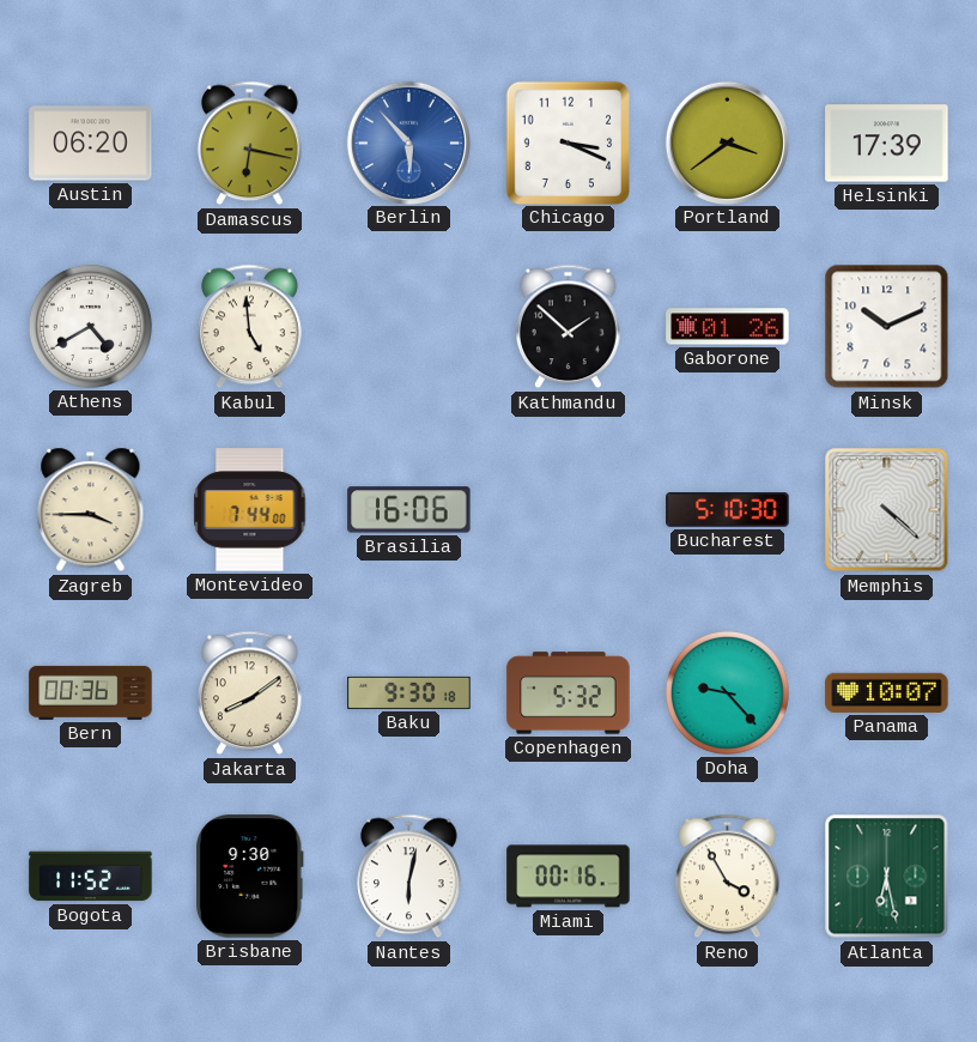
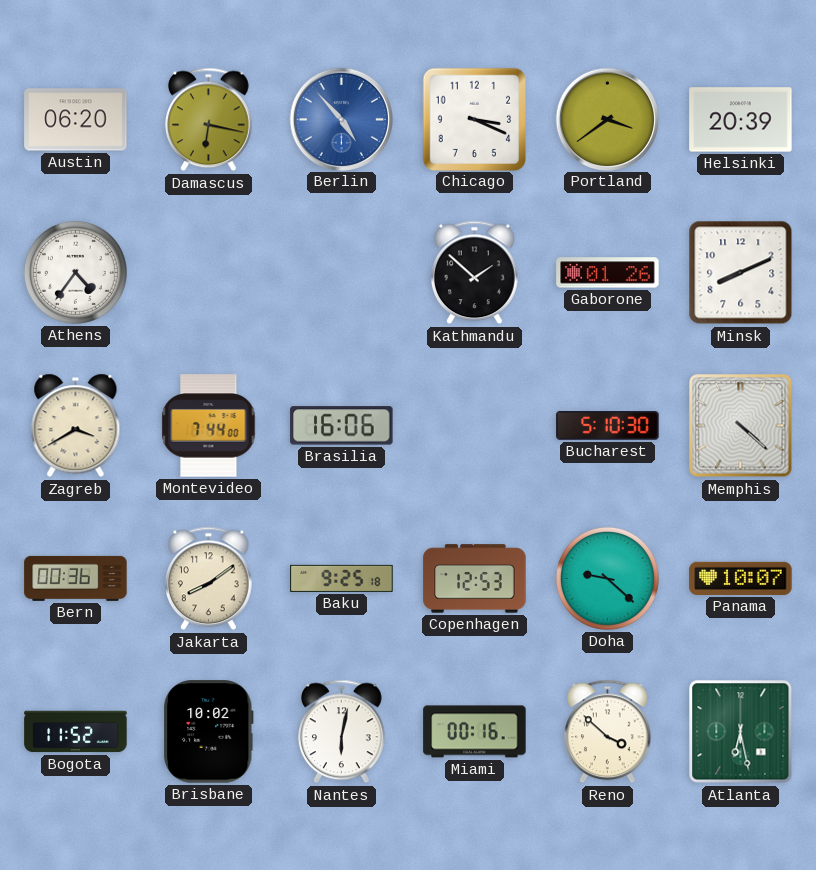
Berlin: 5:53 -> 4:53
Helsinki: 17:39 -> 20:39
Athens: 4:40 -> 4:36
Kabul: 4:59 -> none
Minsk: 10:11 -> 8:11
Zagreb: 3:45 -> 3:40
Baku: 9:30 -> 9:25
Copenhagen: 5:32 -> 12:53
Doha: 9:23 -> 9:22
Brisbane: 9:30 -> 10:02
Reno: 3:55 -> 3:52
